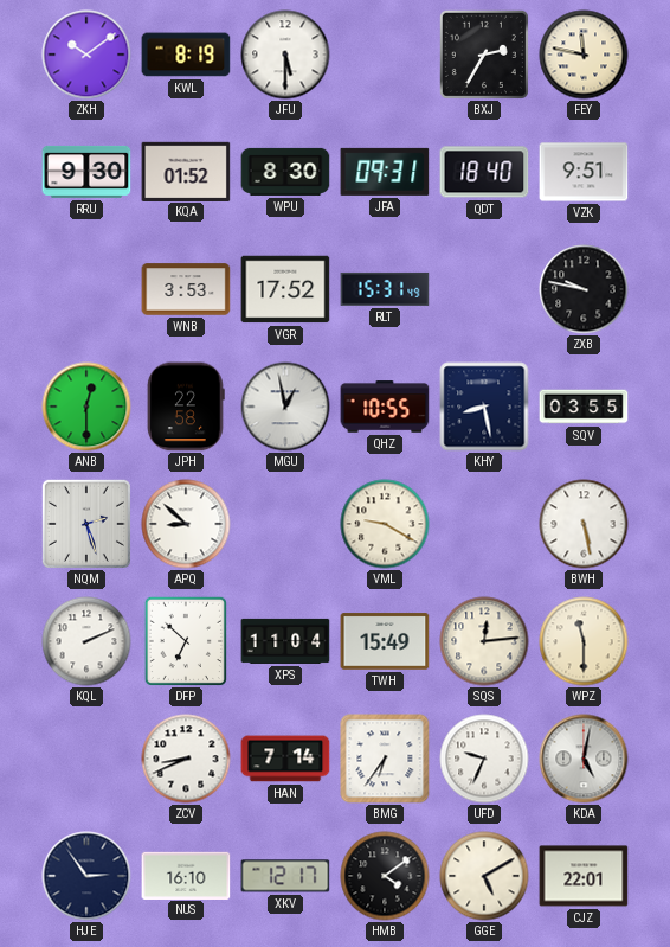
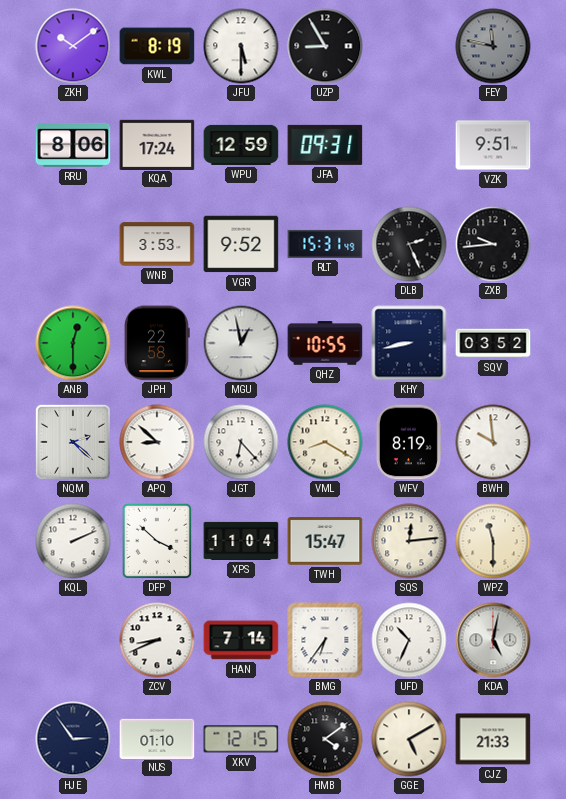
UZP: none -> 8:55
BXJ: 2:35 -> none
FEY dial: cream -> grey
RRU: 9:30 -> 8:06
KQA: 01:52 -> 17:24
WPU: 8:30 -> 12:59
QDT: 18:40 -> none
VGR: 17:52 -> 9:52
DLB: none -> 2:26
ZXB: 9:47 -> 9:44
KHY: 8:28 -> 8:43
SQV: 03:55 -> 03:52
NQM: 2:27 -> 2:22
JGT: none -> 6:23
VML: 9:20 -> 8:20
WFV: none -> 8:19
BWH: 5:28 -> 9:59
DFP: 6:52 -> 3:52
TWH: 15:49 -> 15:47
UFD: 9:34 -> 10:34
NUS: 16:10 -> 01:10
XKV: 12:17 -> 12:15
CJZ: 22:01 -> 21:33
